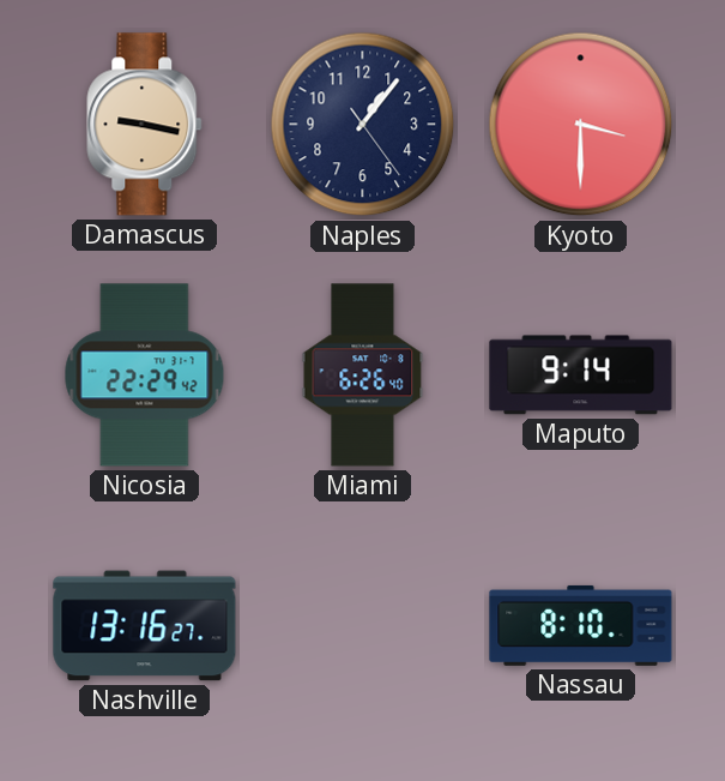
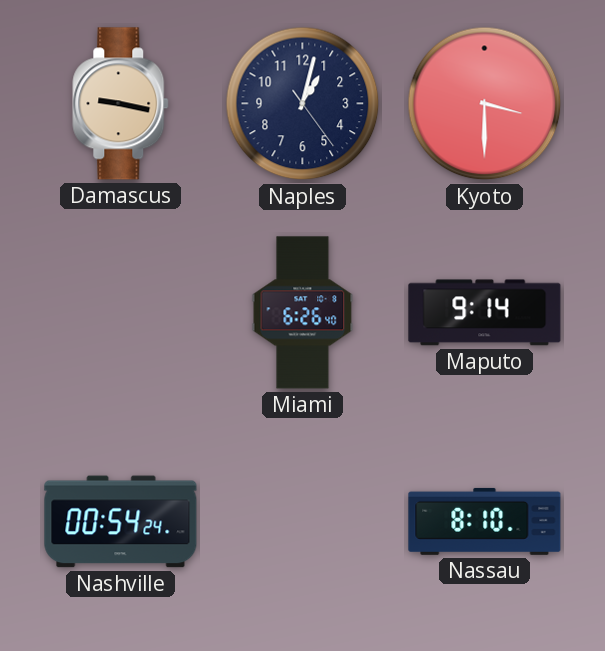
Naples: 1:06 -> 1:02
Nicosia: 22:29 -> none
Nashville: 13:16 -> 00:54
